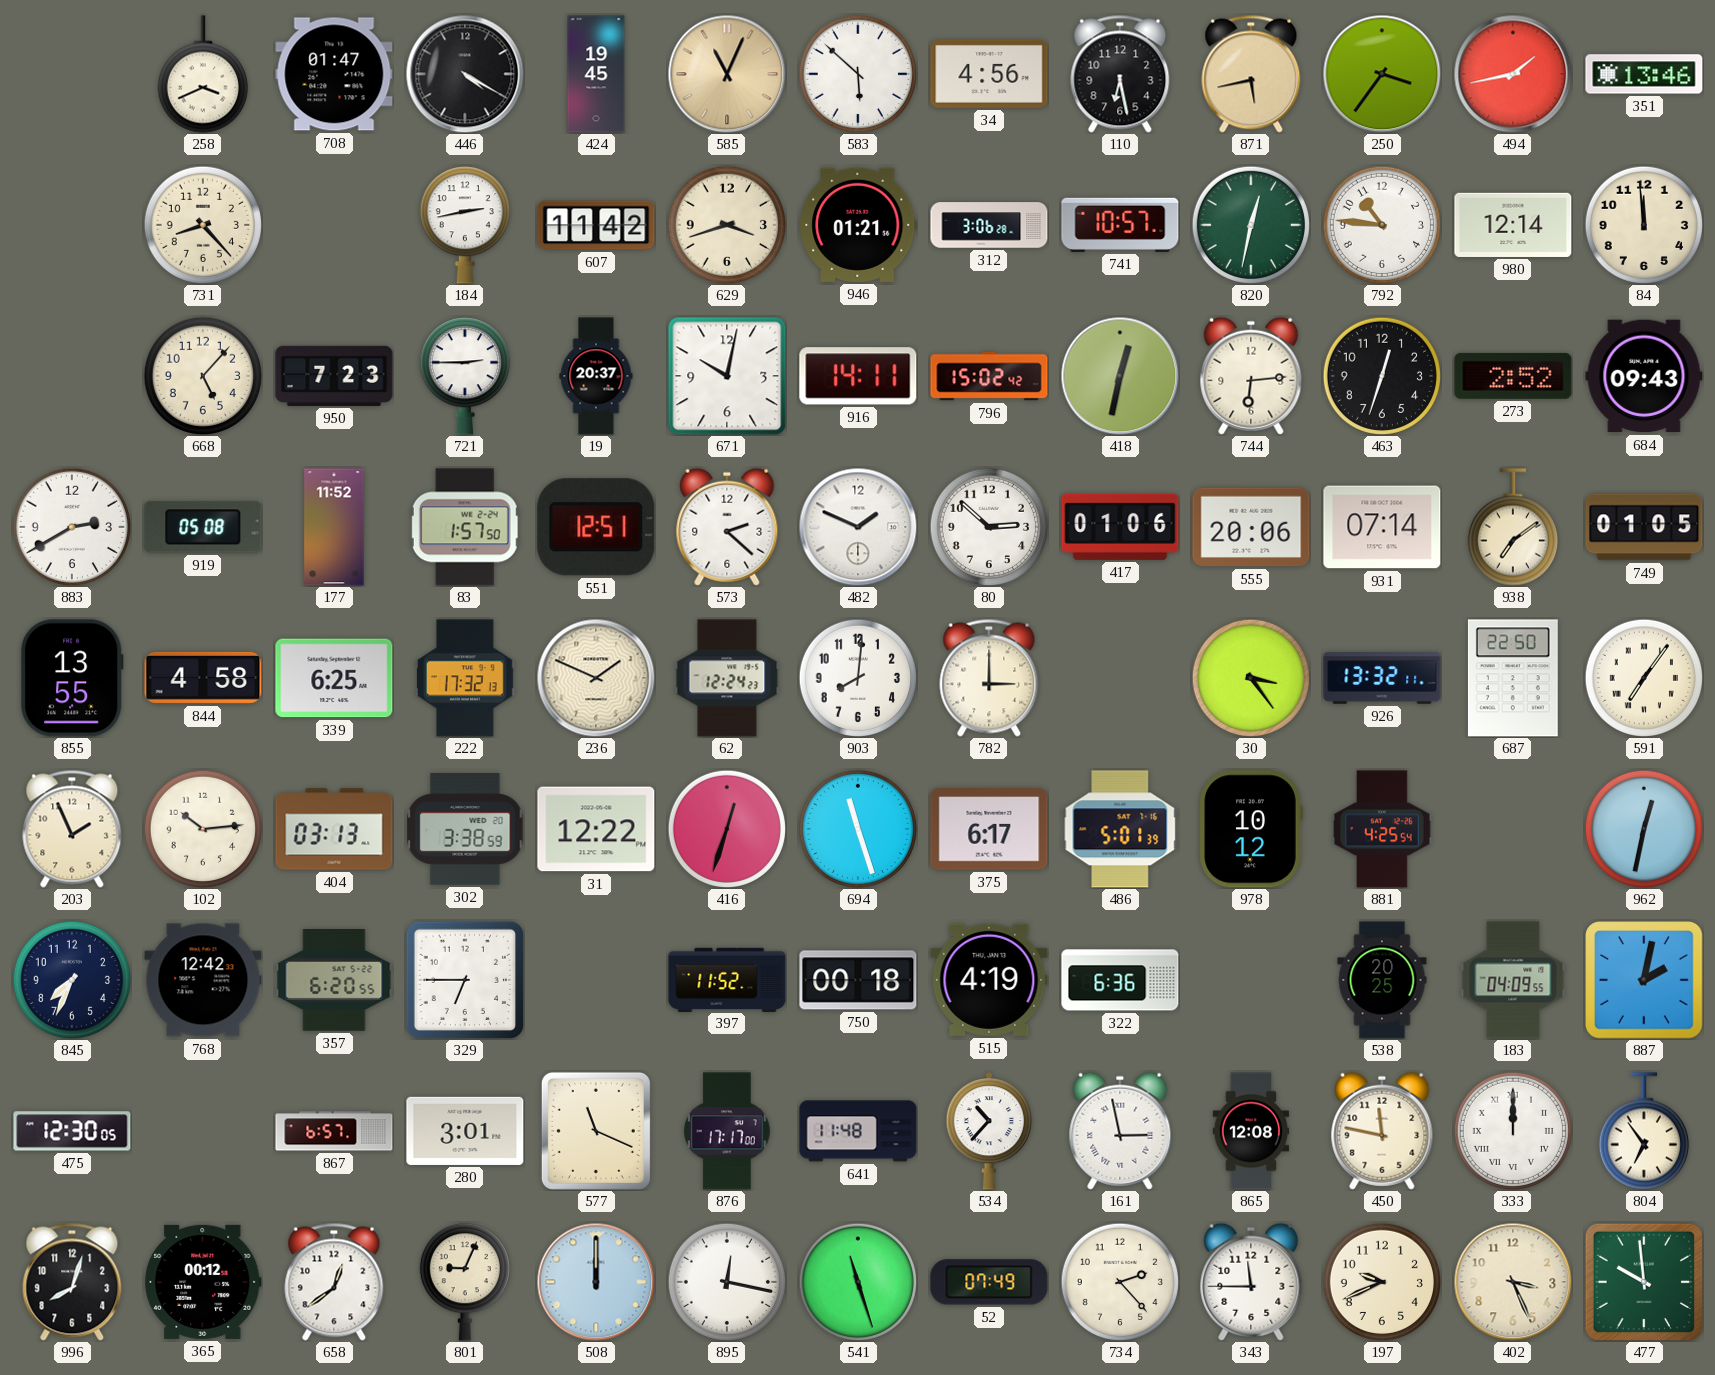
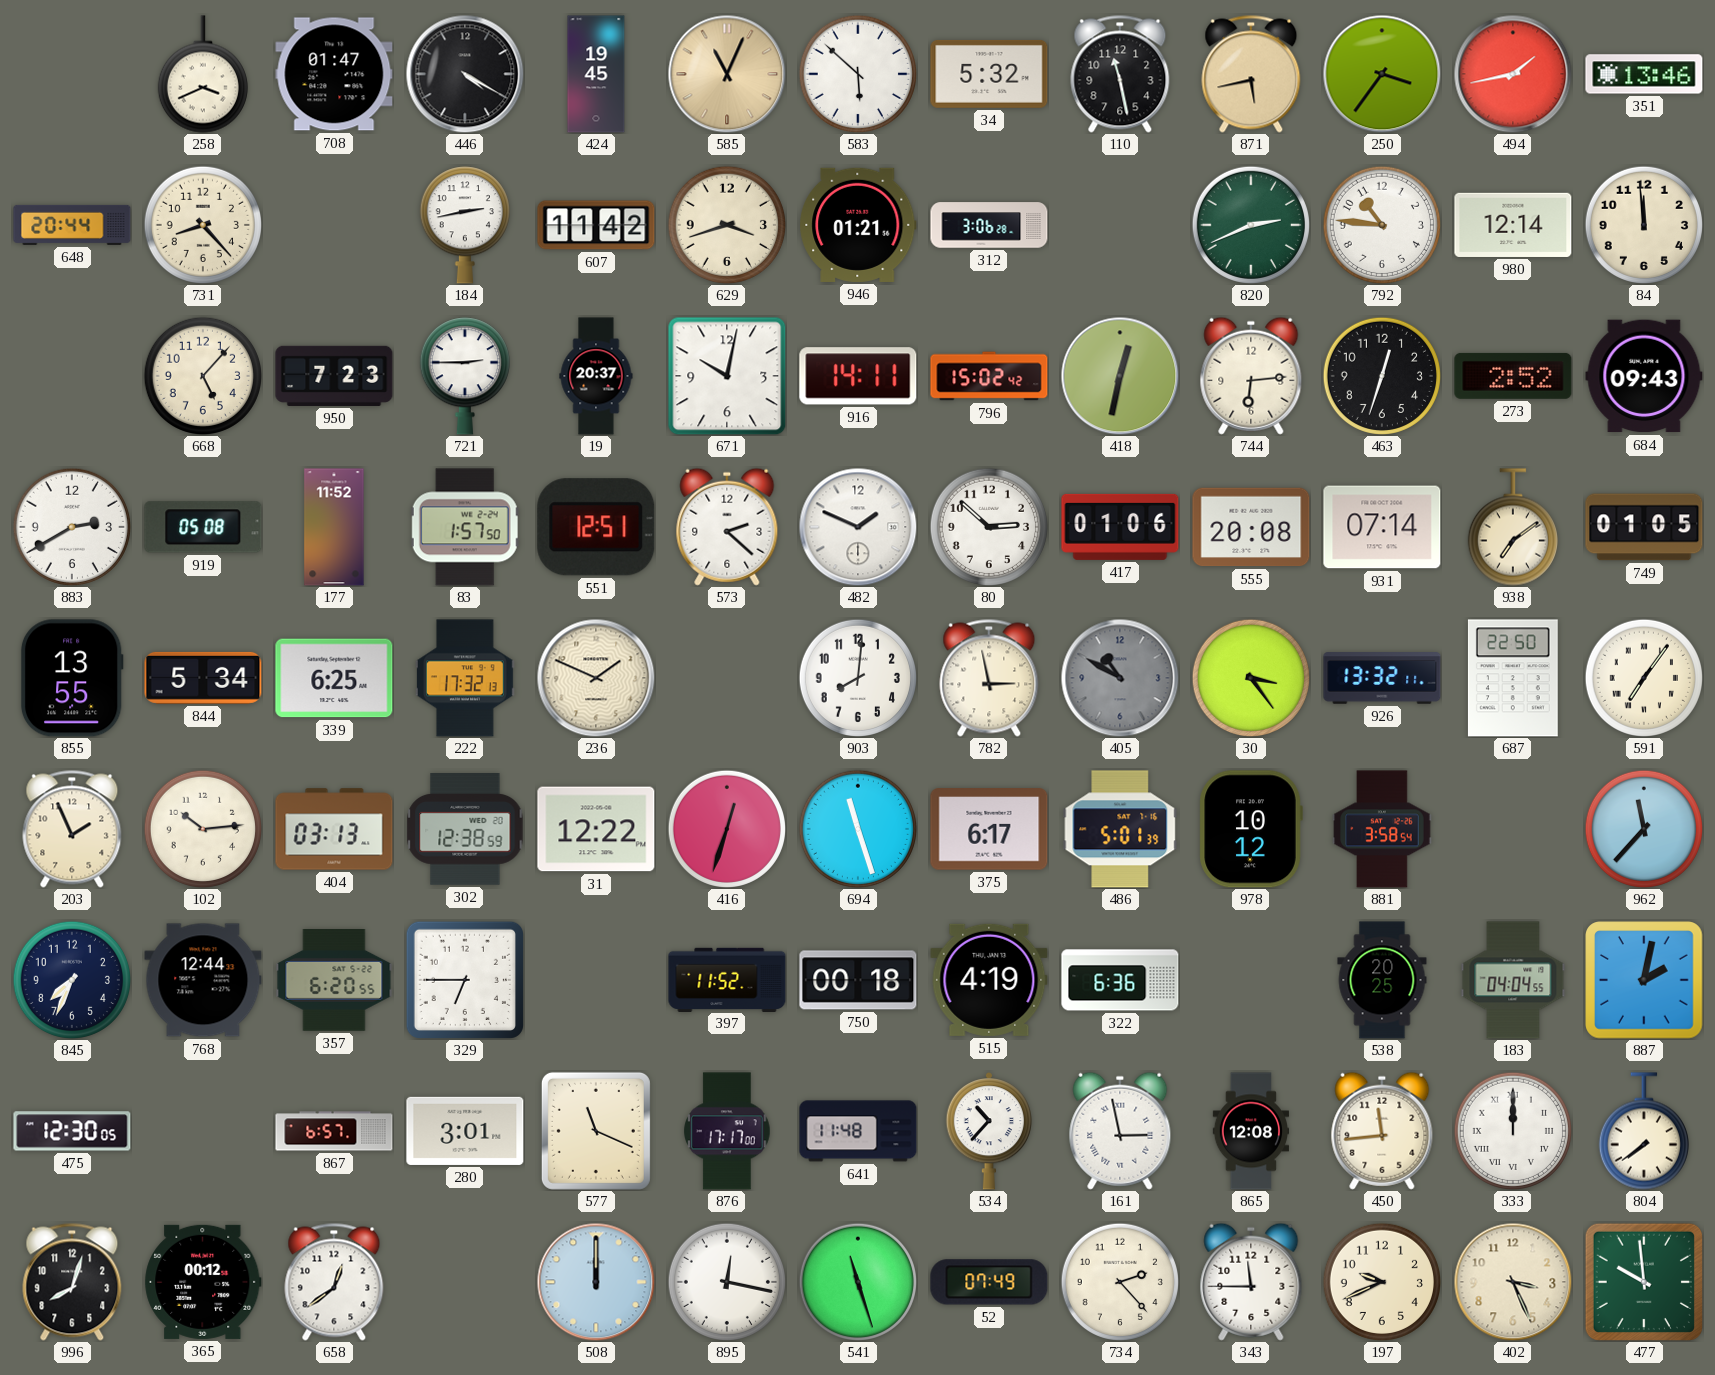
34: 4:56 -> 5:32
110: 6:28 -> 11:28
648: none -> 20:44
741: 10:57 -> none
820: 12:32 -> 2:41
555: 20:06 -> 20:08
844: 4:58 -> 5:34
62: 12:24 -> none
782: 3:00 -> 2:58
405: none -> 10:50
302: 3:38 -> 12:38
881: 4:25 -> 3:58
962: 12:32 -> 11:37
768: 12:42 -> 12:44
183: 04:09 -> 04:04
450: 11:47 -> 11:44
804: 6:54 -> 7:39
801: 9:04 -> none
